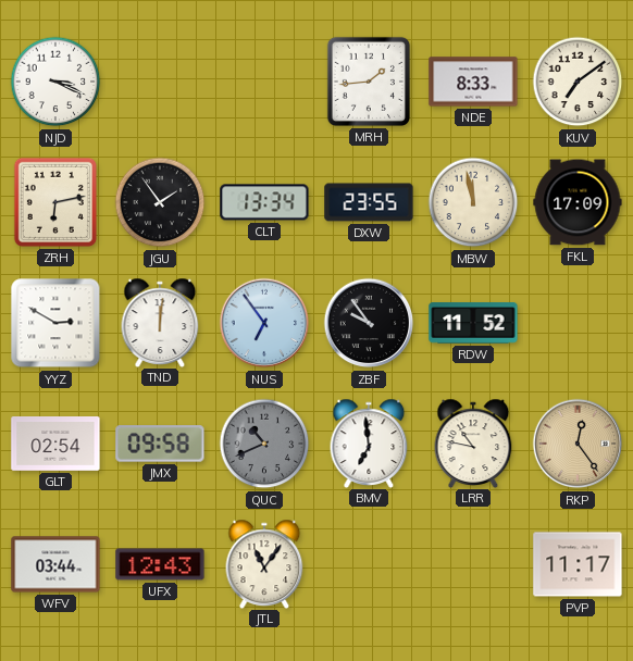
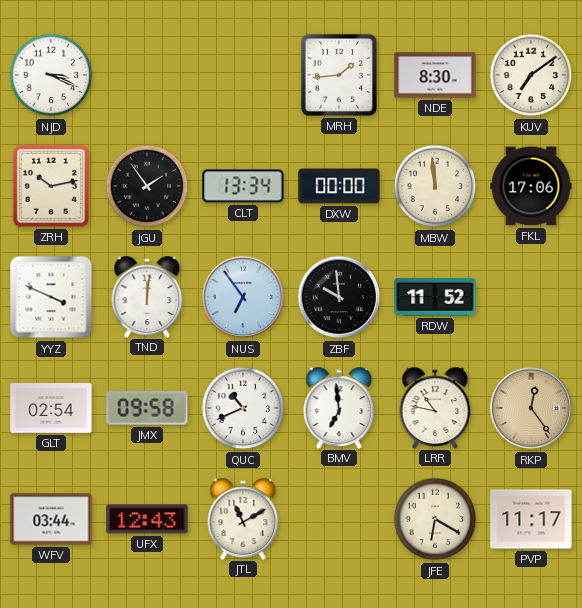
NDE: 8:33 -> 8:30
ZRH: 6:13 -> 10:13
DXW: 23:55 -> 00:00
MBW: 11:58 -> 11:59
FKL: 17:09 -> 17:06
YYZ: 2:50 -> 3:49
ZBF: 9:54 -> 9:59
QUC dial: grey -> white
JTL: 11:06 -> 11:10
JFE: none -> 6:20
